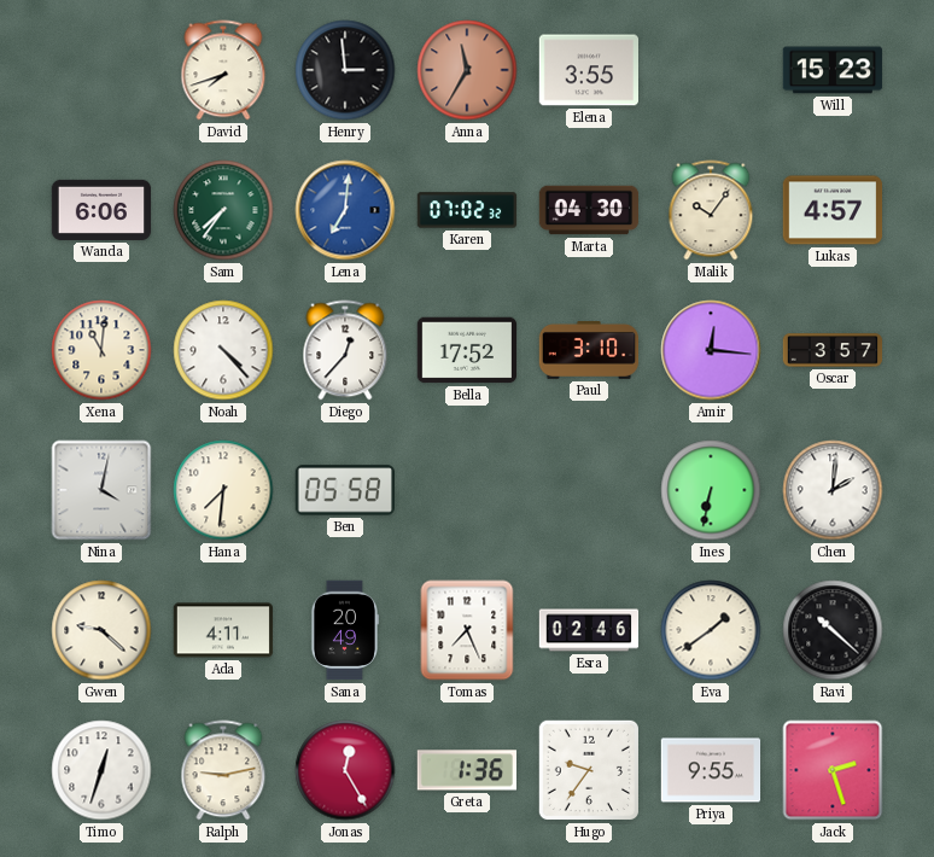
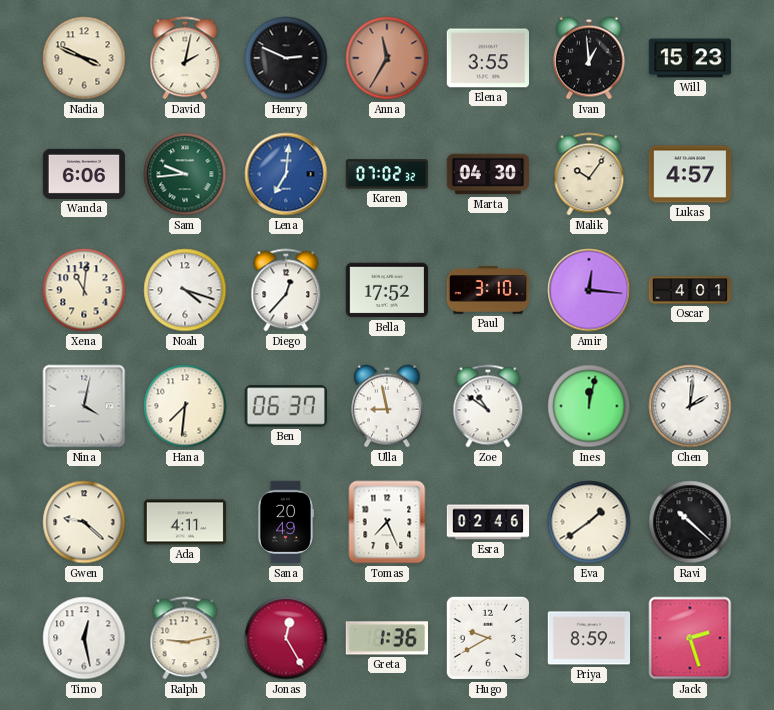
Nadia: none -> 3:49
David: 7:42 -> 2:02
Henry: 2:59 -> 2:49
Ivan: none -> 12:59
Sam: 7:36 -> 9:44
Noah: 4:23 -> 4:18
Oscar: 3:57 -> 4:01
Ben: 05:58 -> 06:37
Ulla: none -> 8:58
Zoe: none -> 10:51
Ines: 6:32 -> 12:02
Timo: 12:33 -> 12:28
Hugo: 9:36 -> 9:40
Priya: 9:55 -> 8:59
